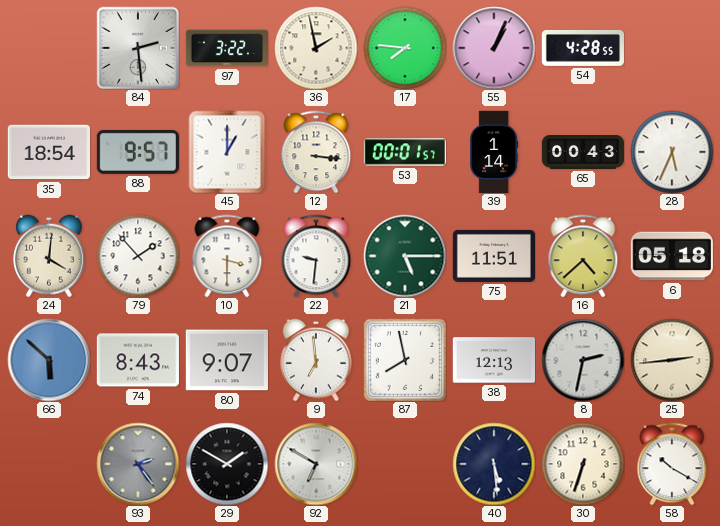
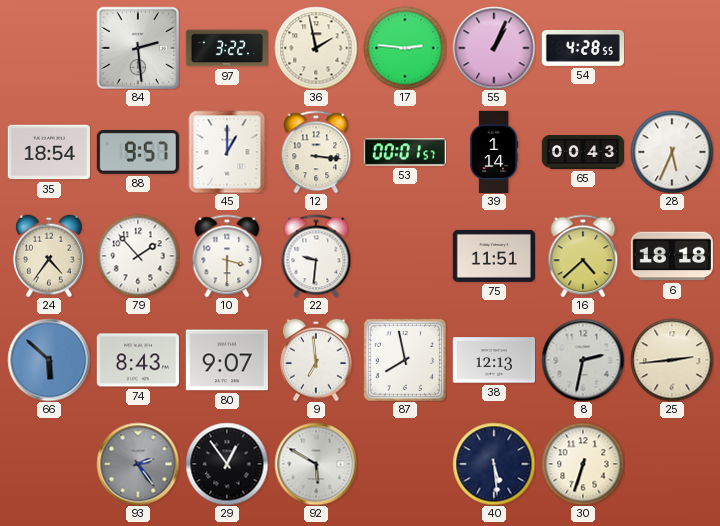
17: 7:46 -> 2:46
24: 4:01 -> 4:36
21: 5:15 -> none
6: 05:18 -> 18:18
29: 1:50 -> 12:54
92: 6:50 -> 5:50
58: 10:20 -> none
